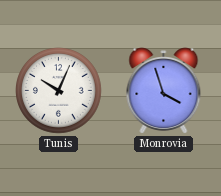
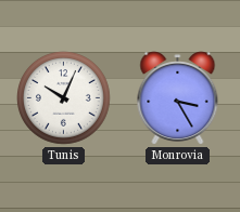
Monrovia: 3:57 -> 3:25
